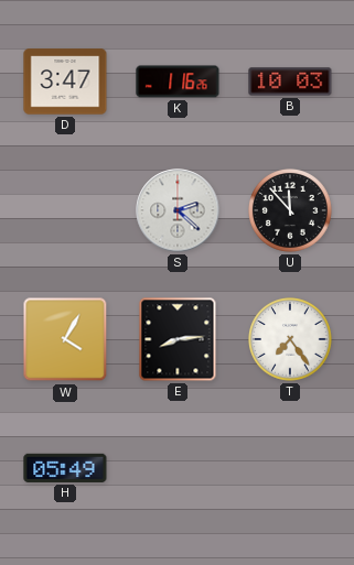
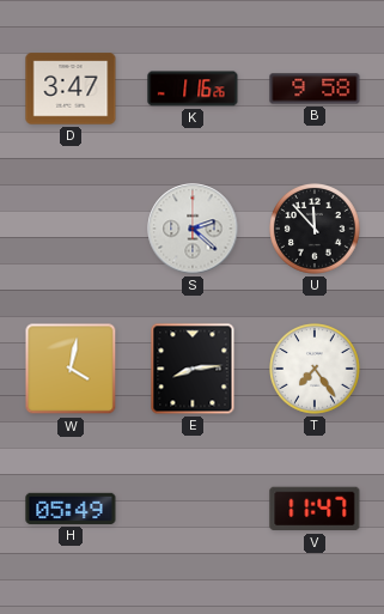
B: 10:03 -> 9:58
W: 4:05 -> 4:02
V: none -> 11:47
